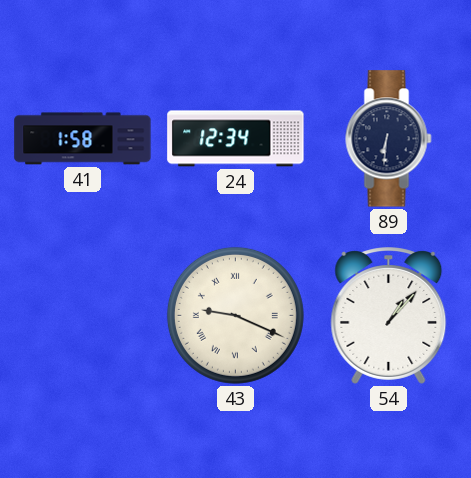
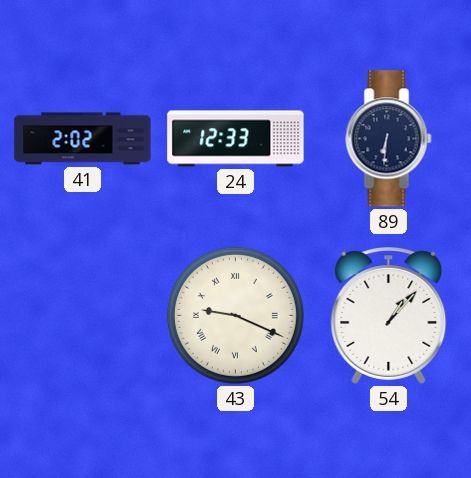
41: 1:58 -> 2:02
24: 12:34 -> 12:33
